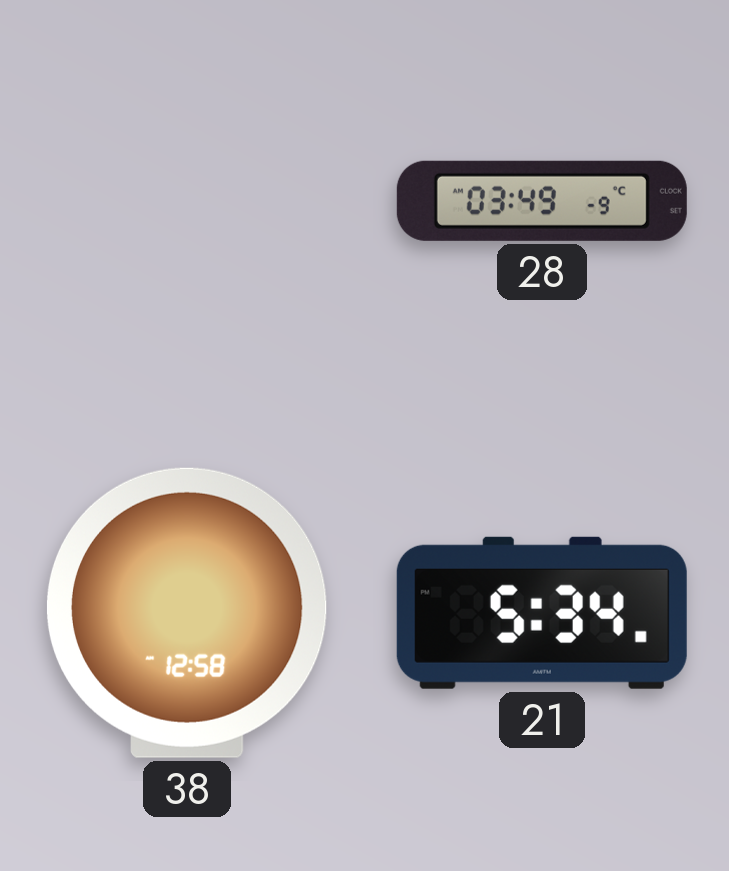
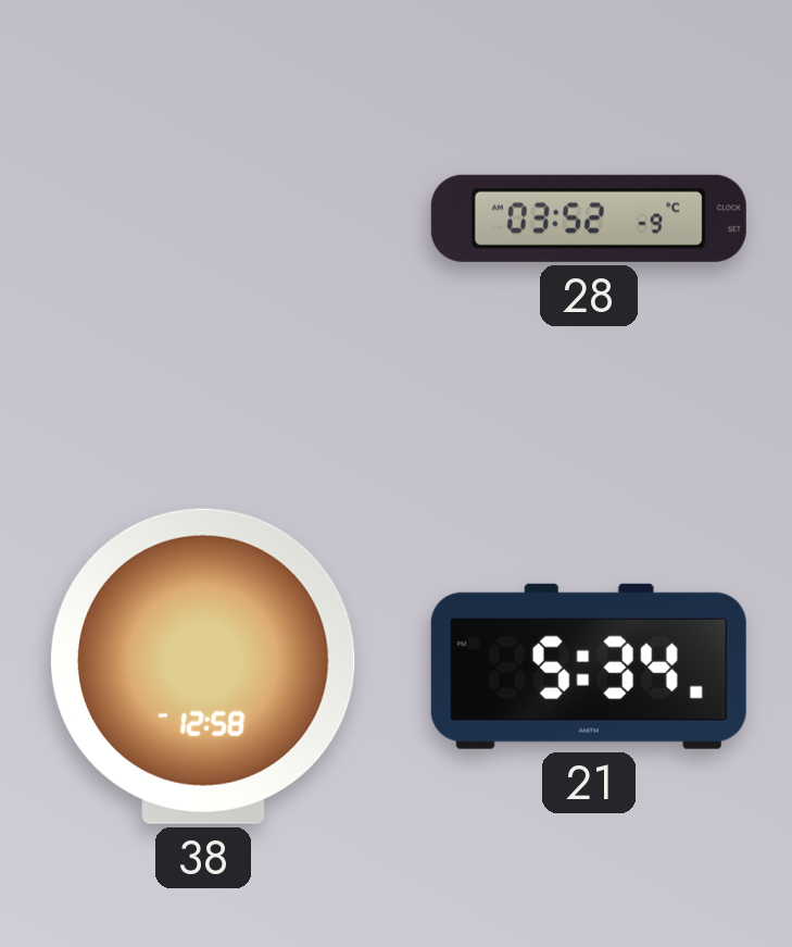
28: 03:49 -> 03:52
